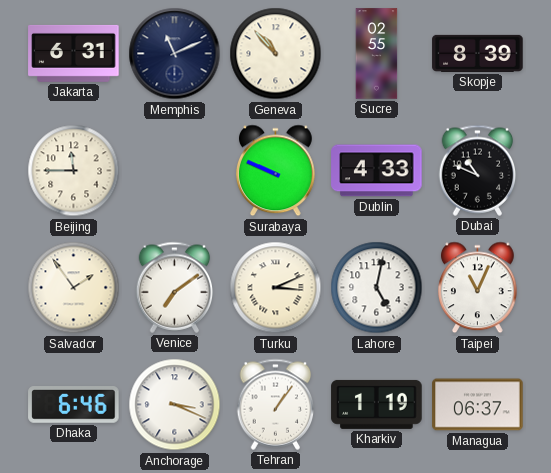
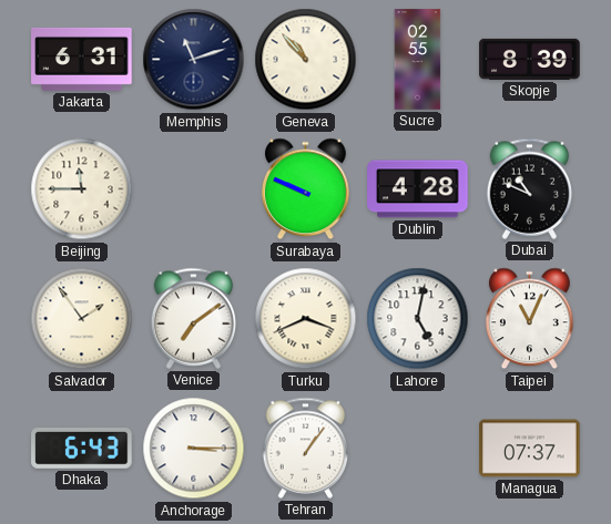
Memphis: 11:11 -> 11:12
Dublin: 4:33 -> 4:28
Turku: 3:11 -> 3:41
Dhaka: 6:46 -> 6:43
Anchorage: 3:19 -> 3:15
Kharkiv: 1:19 -> none
Managua: 06:37 -> 07:37
